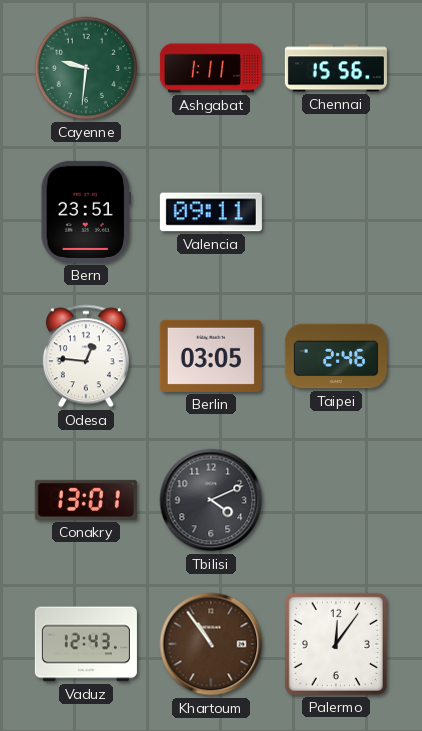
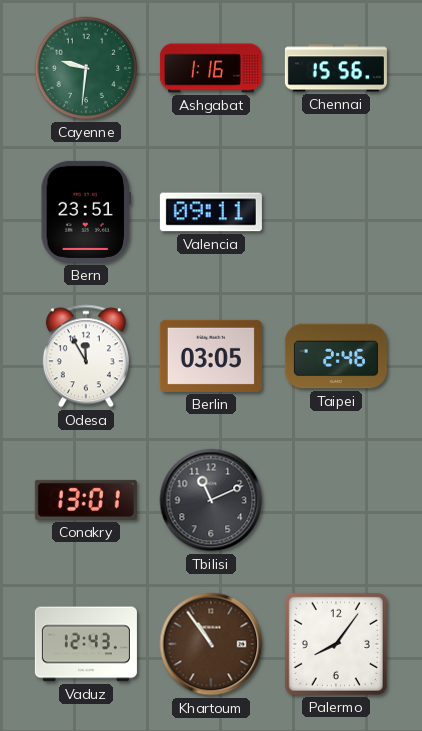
Ashgabat: 1:11 -> 1:16
Odesa: 12:46 -> 11:55
Tbilisi: 4:11 -> 11:11
Palermo: 12:06 -> 8:06
